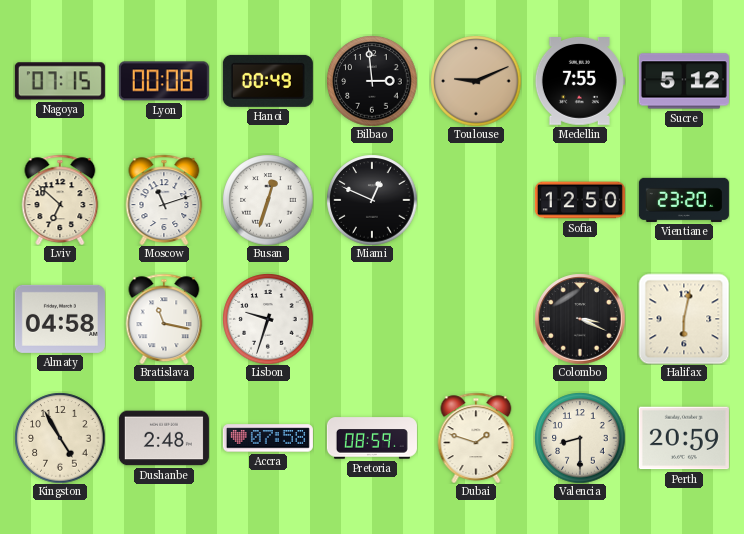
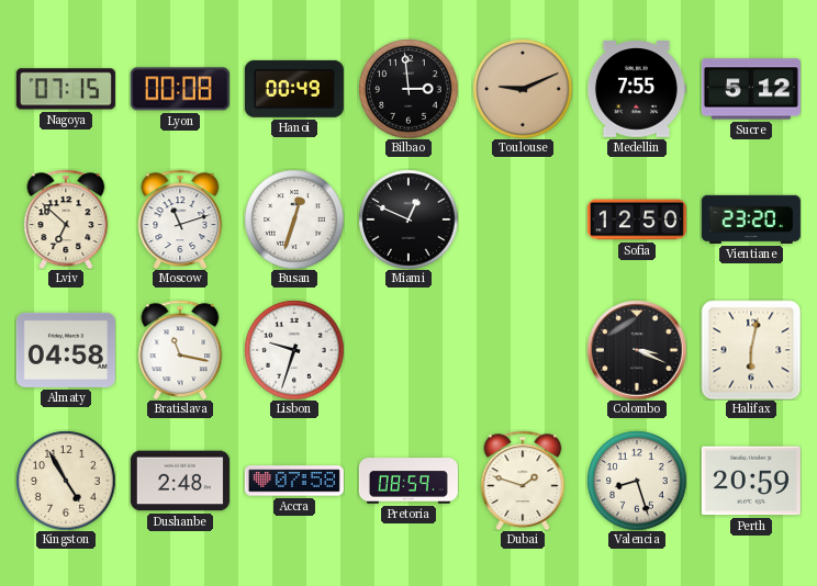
Valencia: 8:30 -> 8:27
